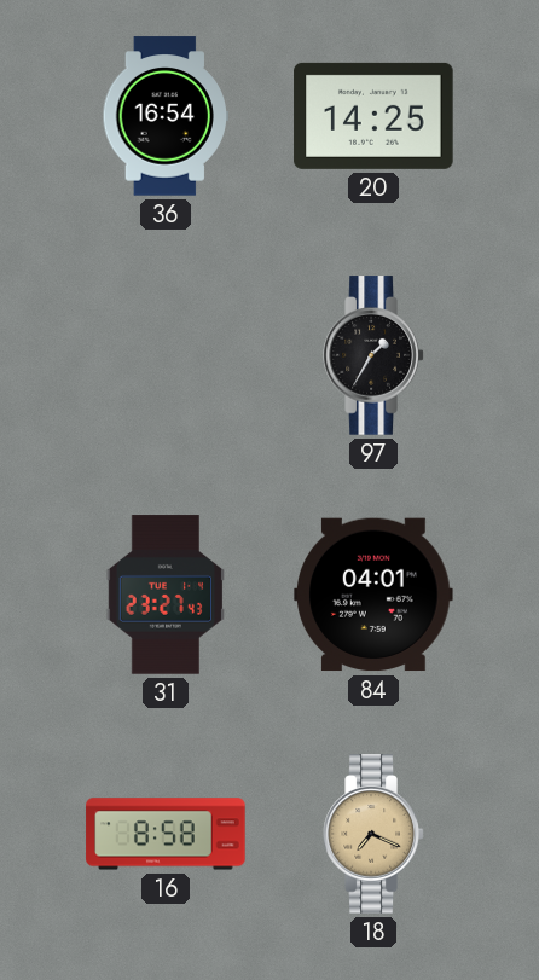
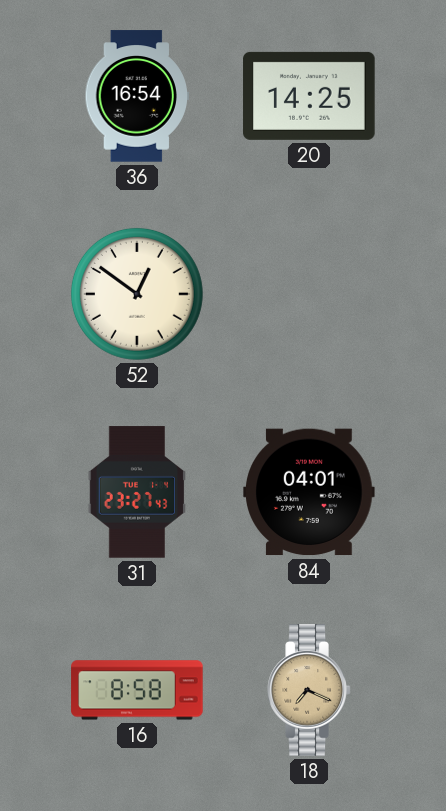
52: none -> 12:51
97: 1:35 -> none
